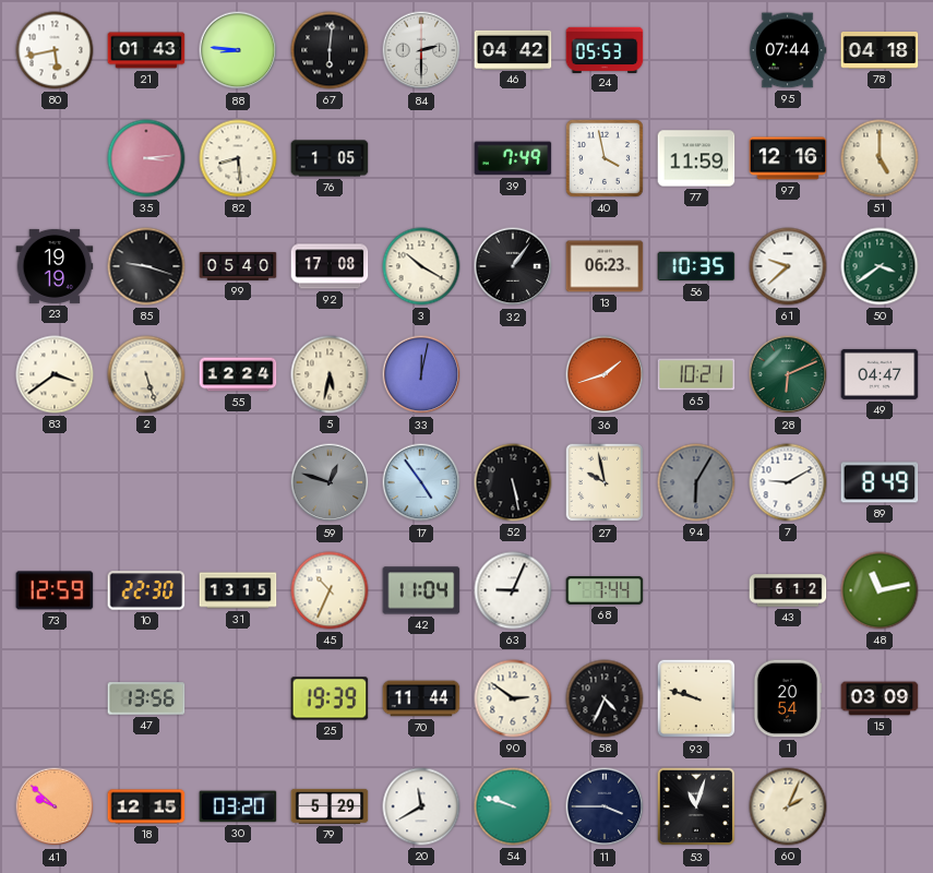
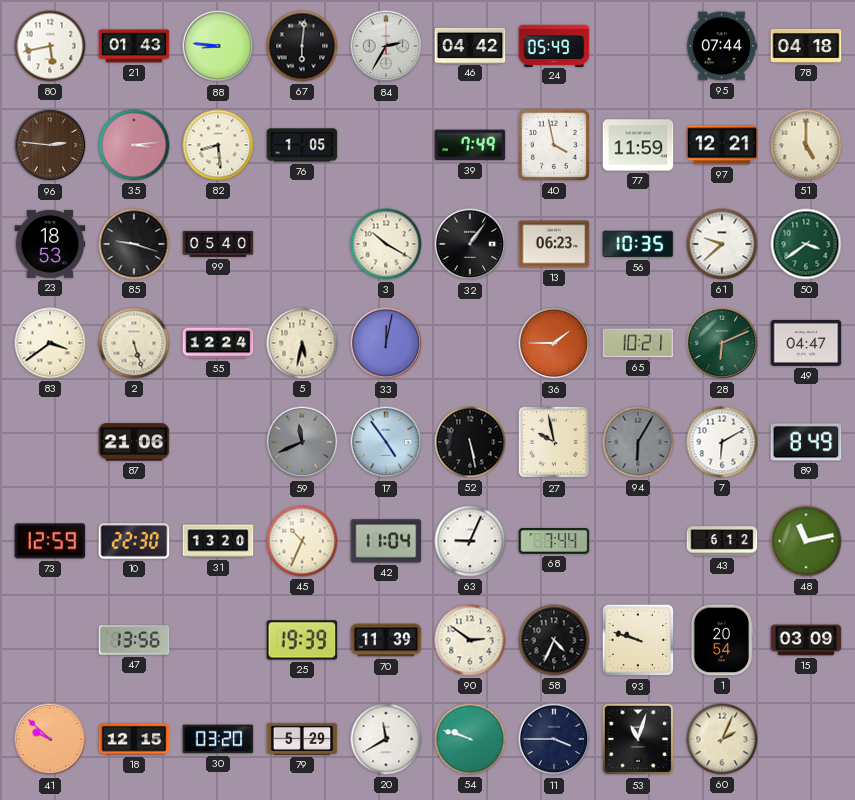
84: 2:30 -> 2:35
24: 05:53 -> 05:49
96: none -> 2:46
97: 12:16 -> 12:21
23: 19:19 -> 18:53
92: 17:08 -> none
36: 1:42 -> 1:45
87: none -> 21:06
59: 12:48 -> 11:41
7: 9:10 -> 6:10
31: 13:15 -> 13:20
70: 11:44 -> 11:39
